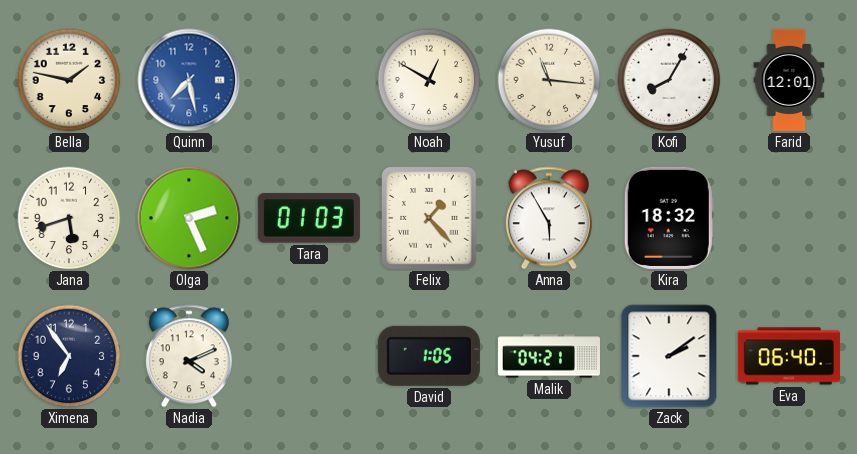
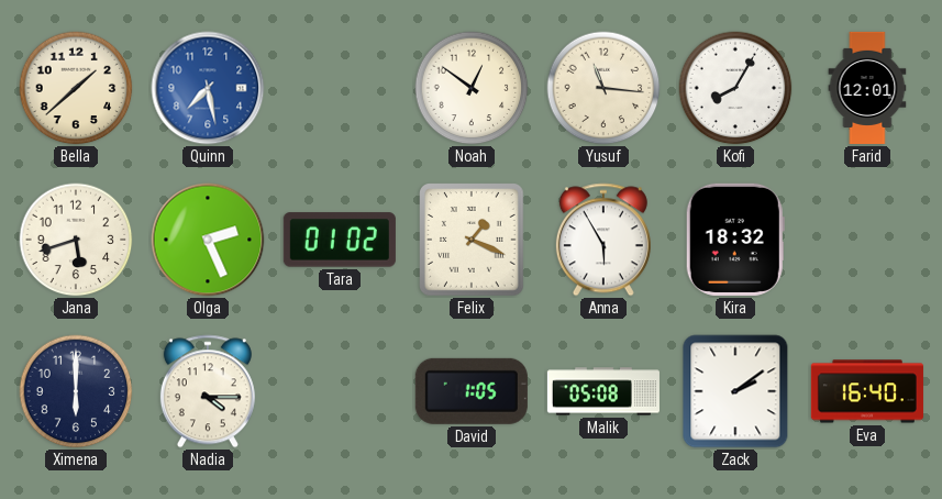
Bella: 1:47 -> 1:38
Noah: 12:50 -> 12:51
Tara: 01:03 -> 01:02
Felix: 1:23 -> 1:19
Ximena: 6:54 -> 6:00
Nadia: 4:11 -> 4:15
Malik: 04:21 -> 05:08
Eva: 06:40 -> 16:40
